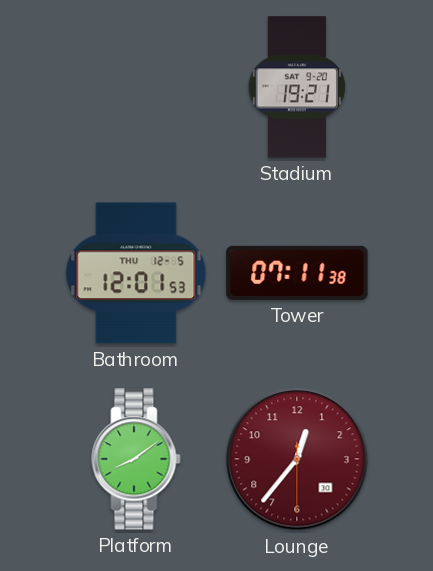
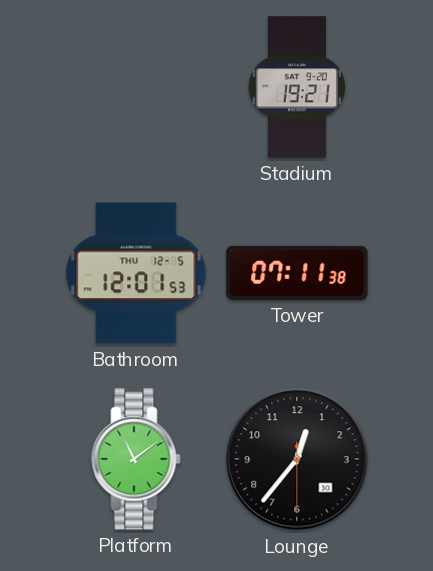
Platform: 8:09 -> 11:09
Lounge dial: burgundy -> black
